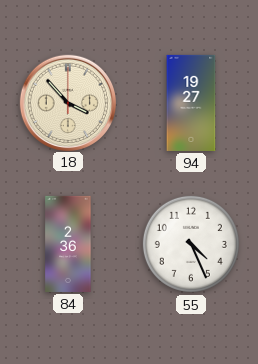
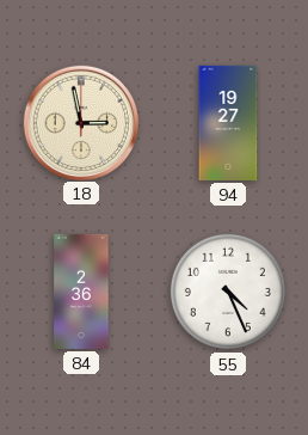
18: 3:53 -> 2:58
